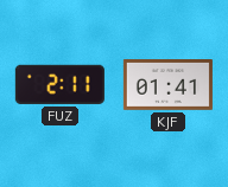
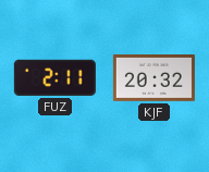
KJF: 01:41 -> 20:32
